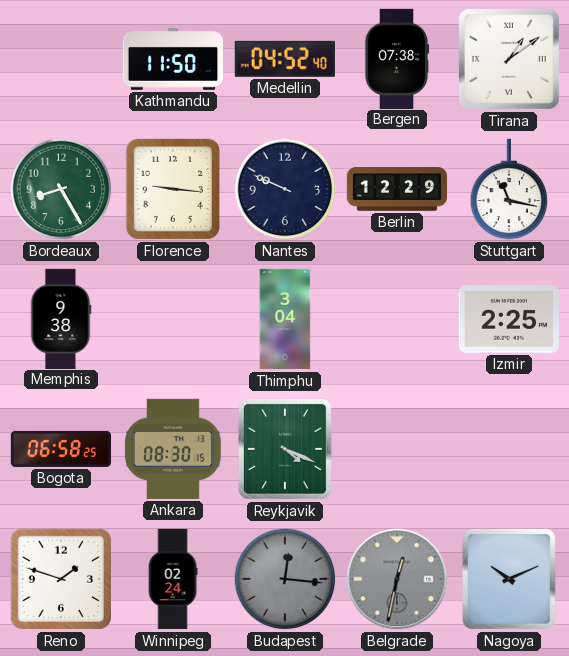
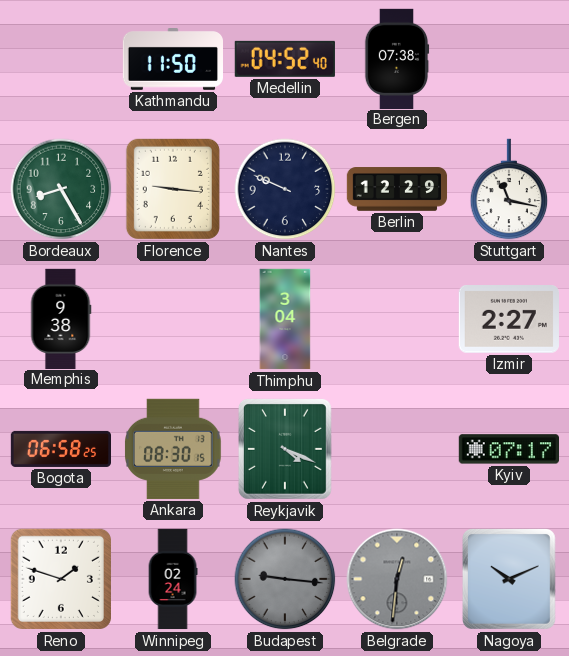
Tirana: 1:09 -> none
Izmir: 2:25 -> 2:27
Kyiv: none -> 07:17
Budapest: 12:16 -> 9:16
Belgrade: 12:32 -> 12:31
